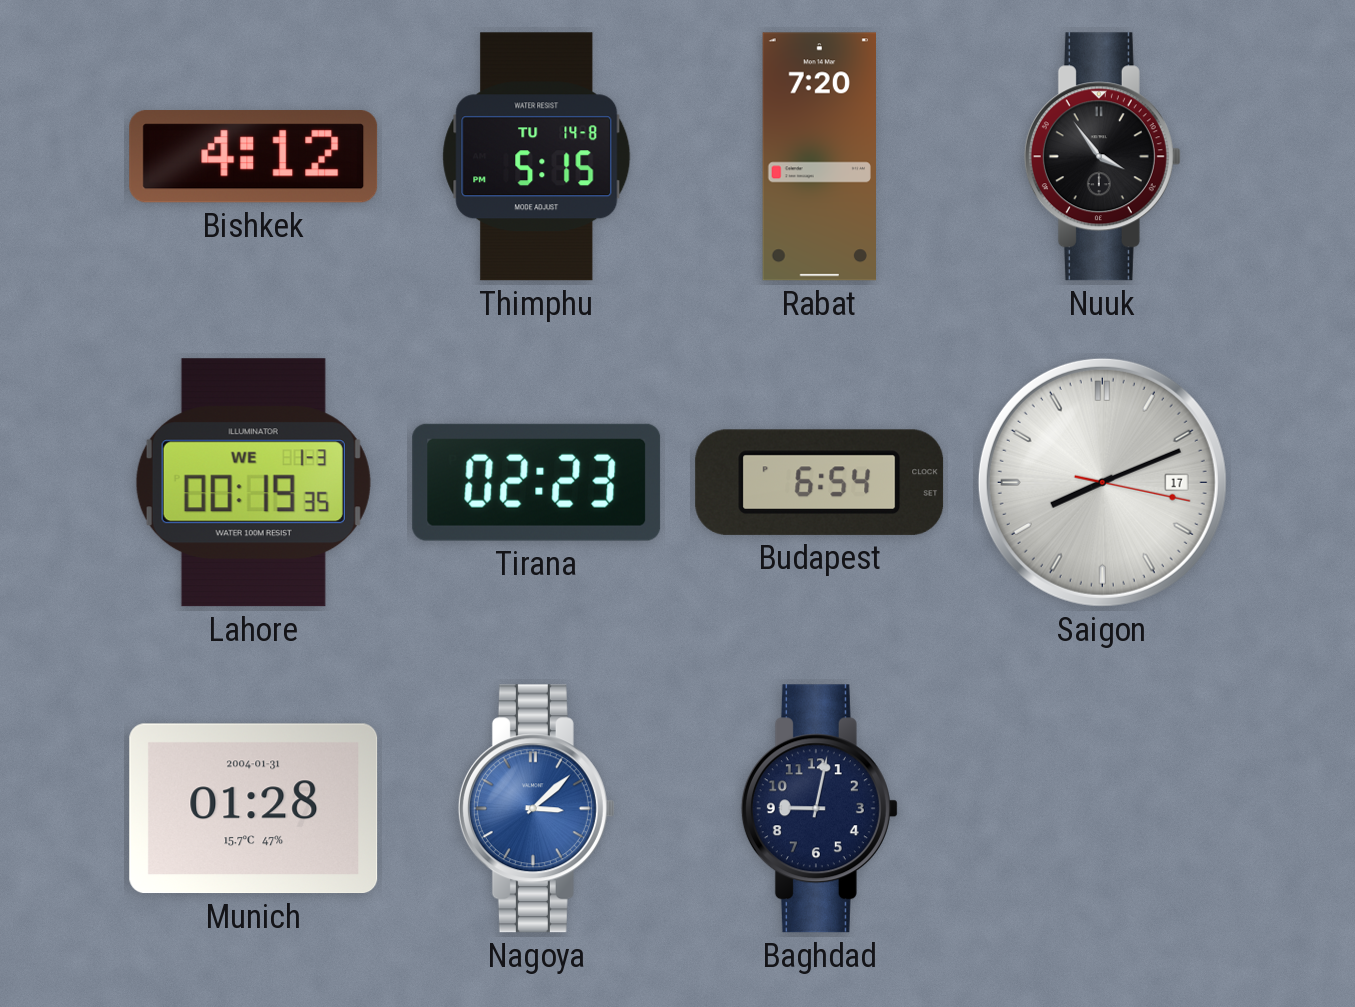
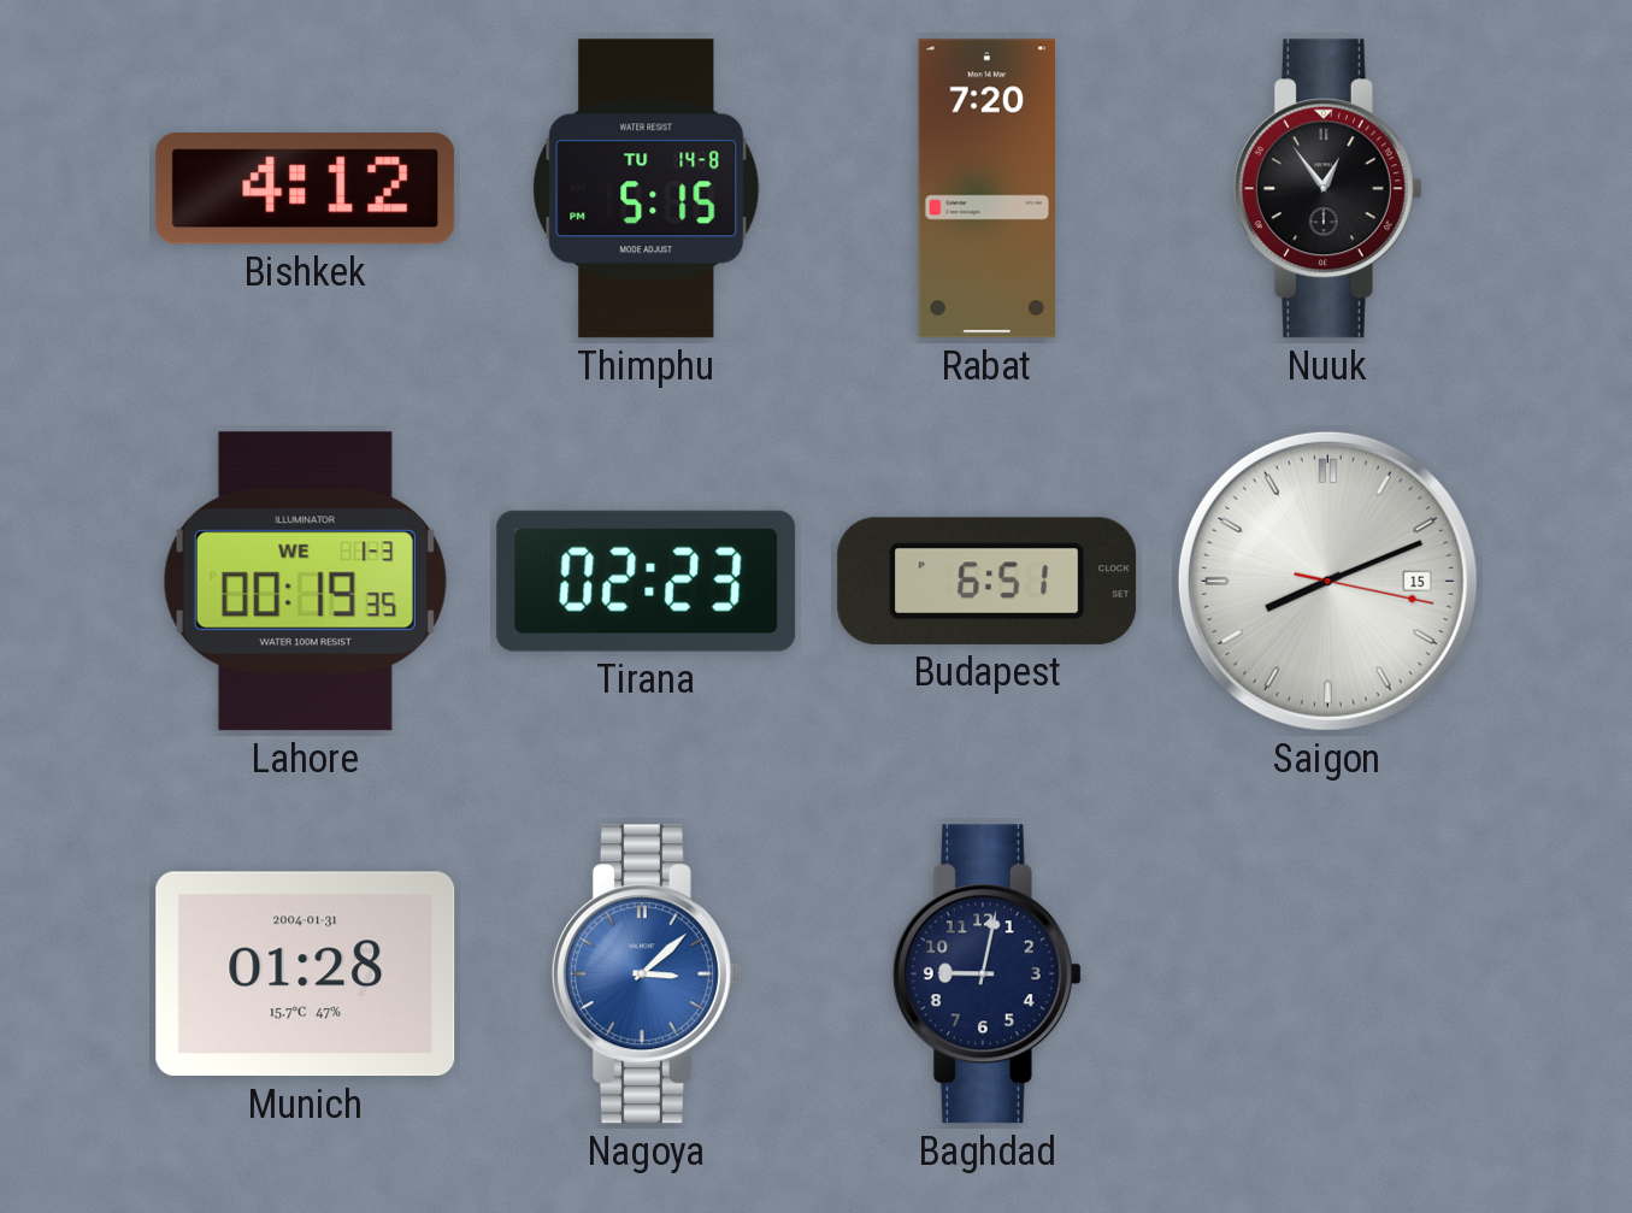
Nuuk: 3:54 -> 12:54
Budapest: 6:54 -> 6:51
Saigon date: 17 -> 15
